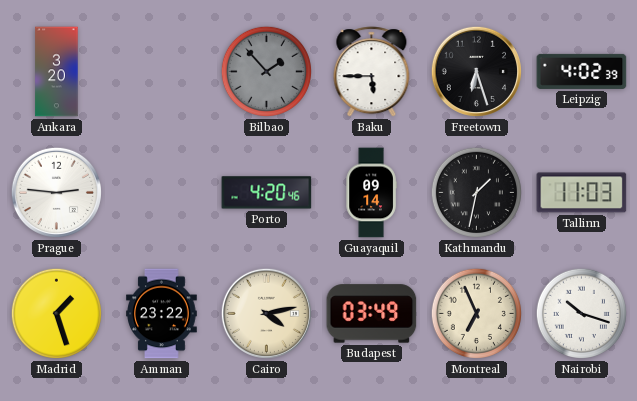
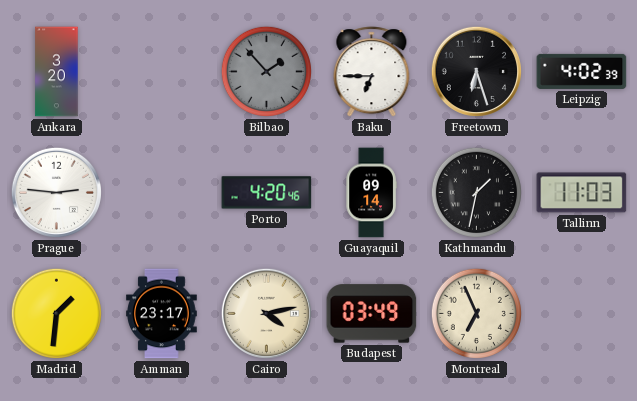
Baku: 5:45 -> 6:45
Madrid: 1:27 -> 1:31
Amman: 23:22 -> 23:17
Nairobi: 10:18 -> none
